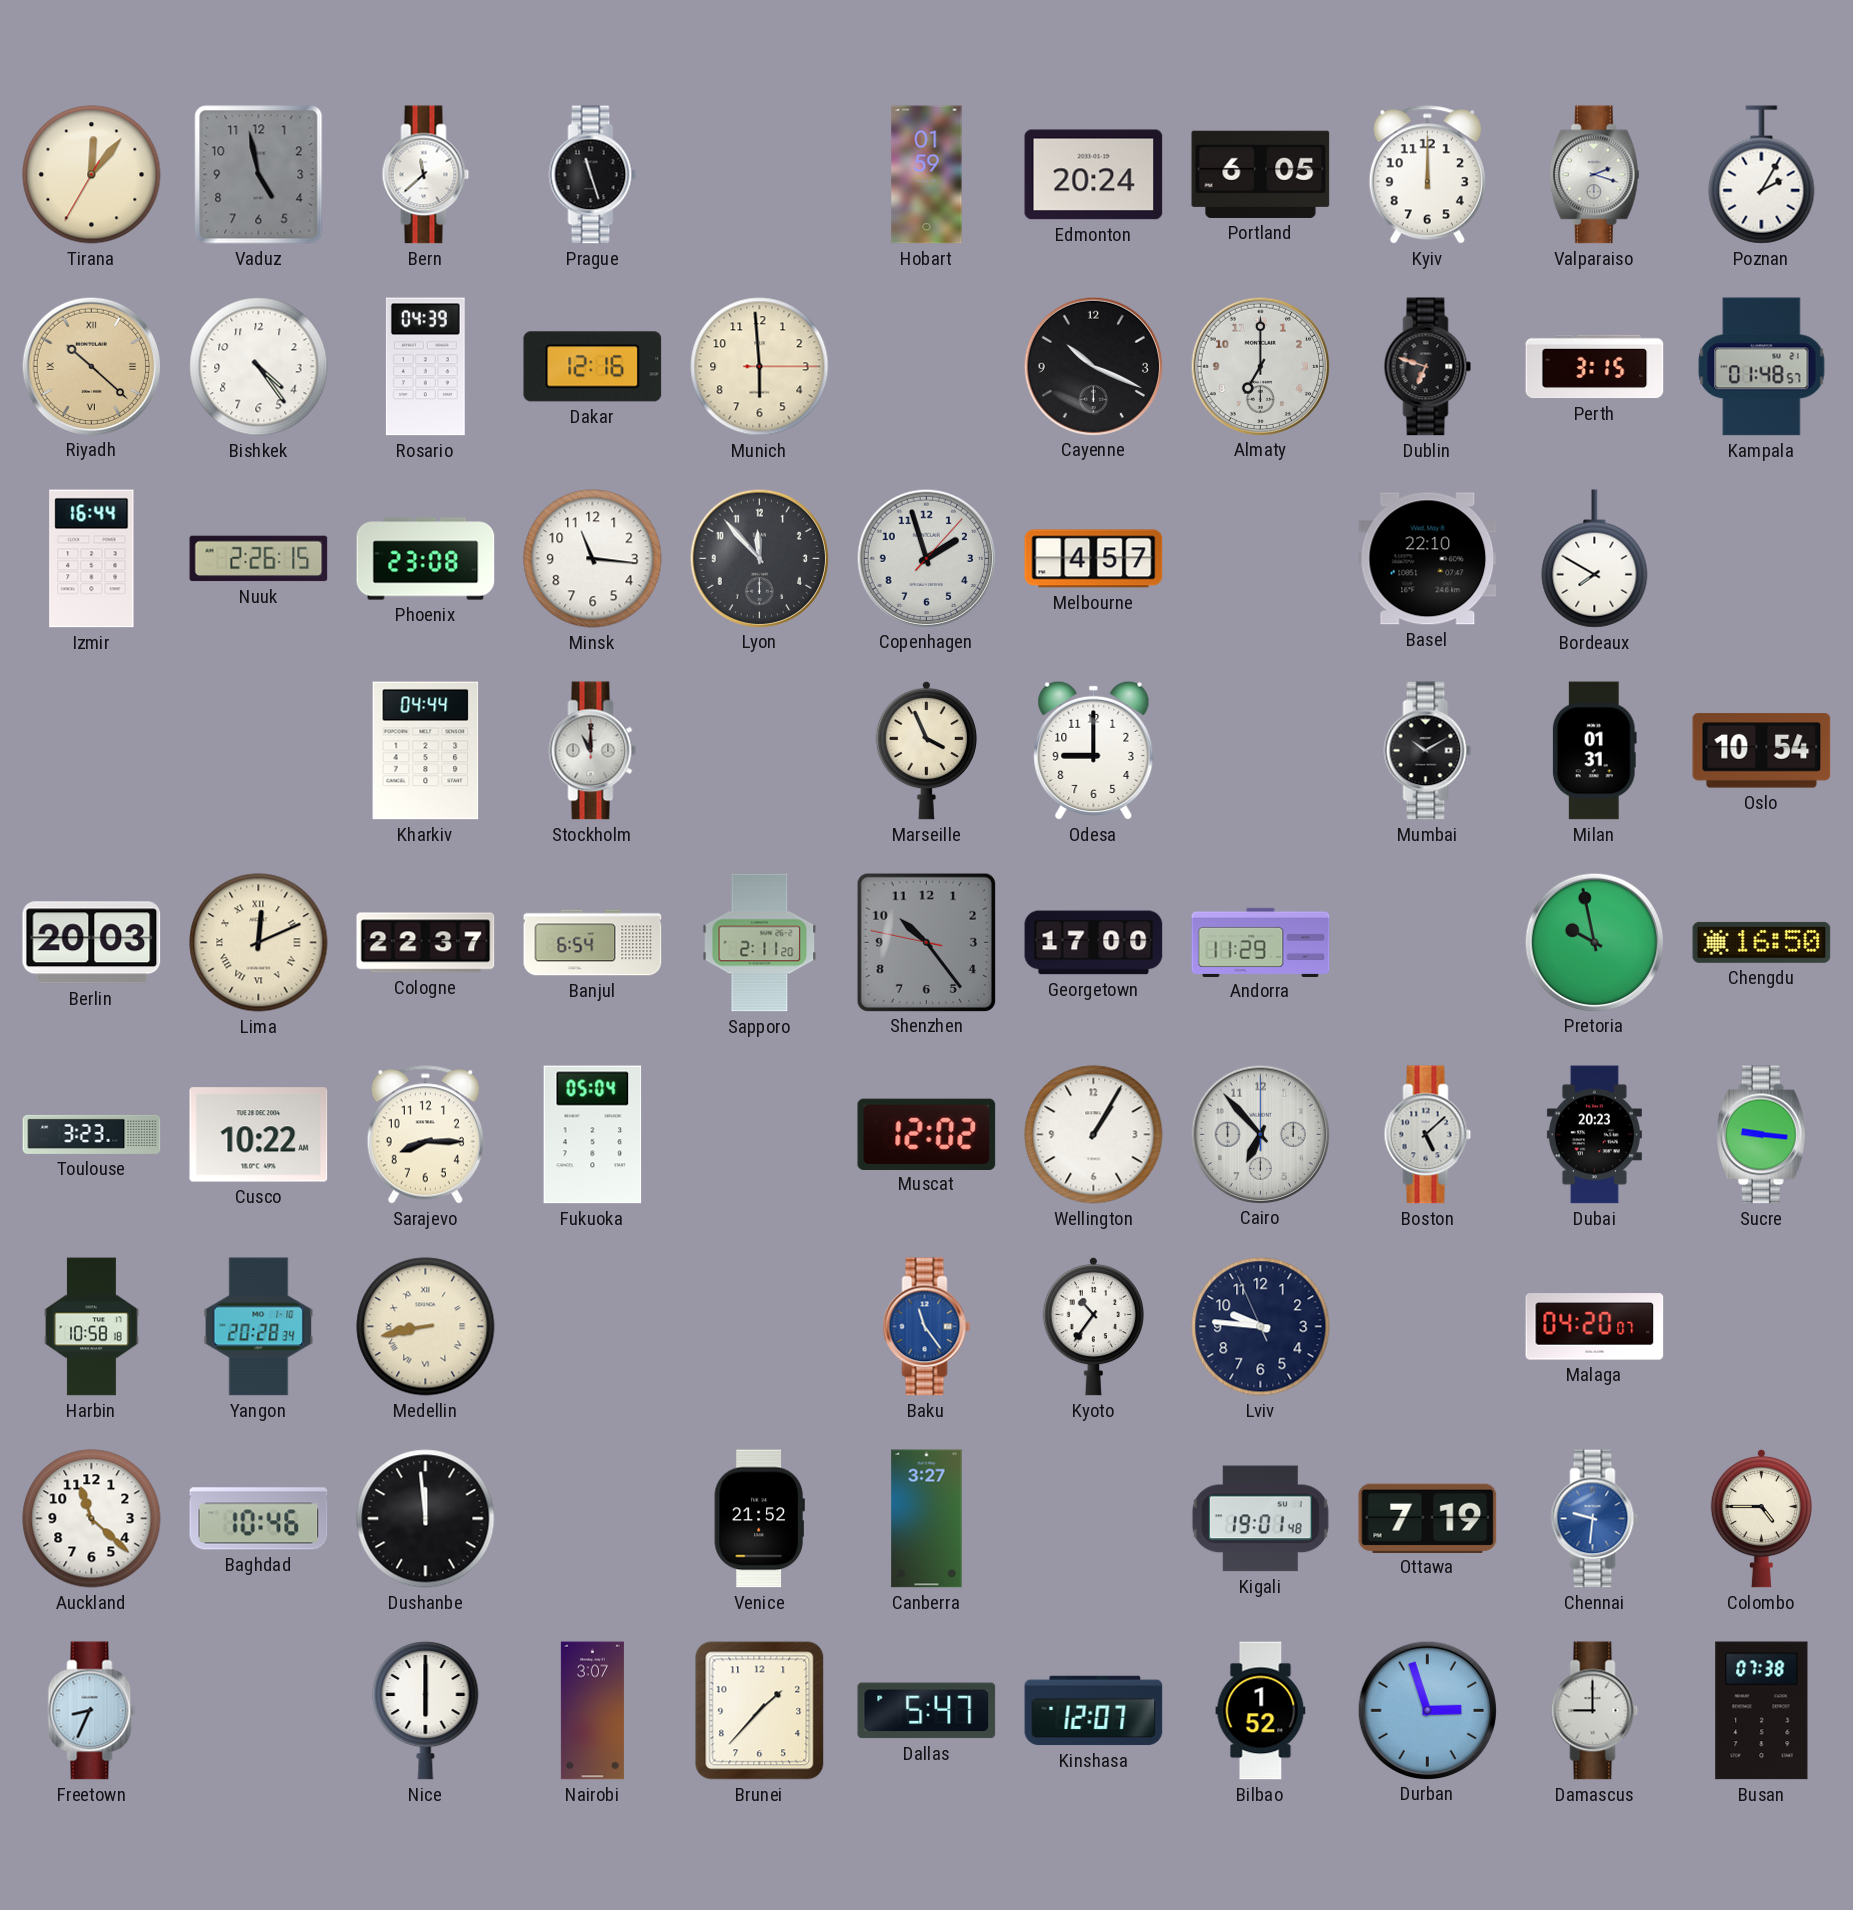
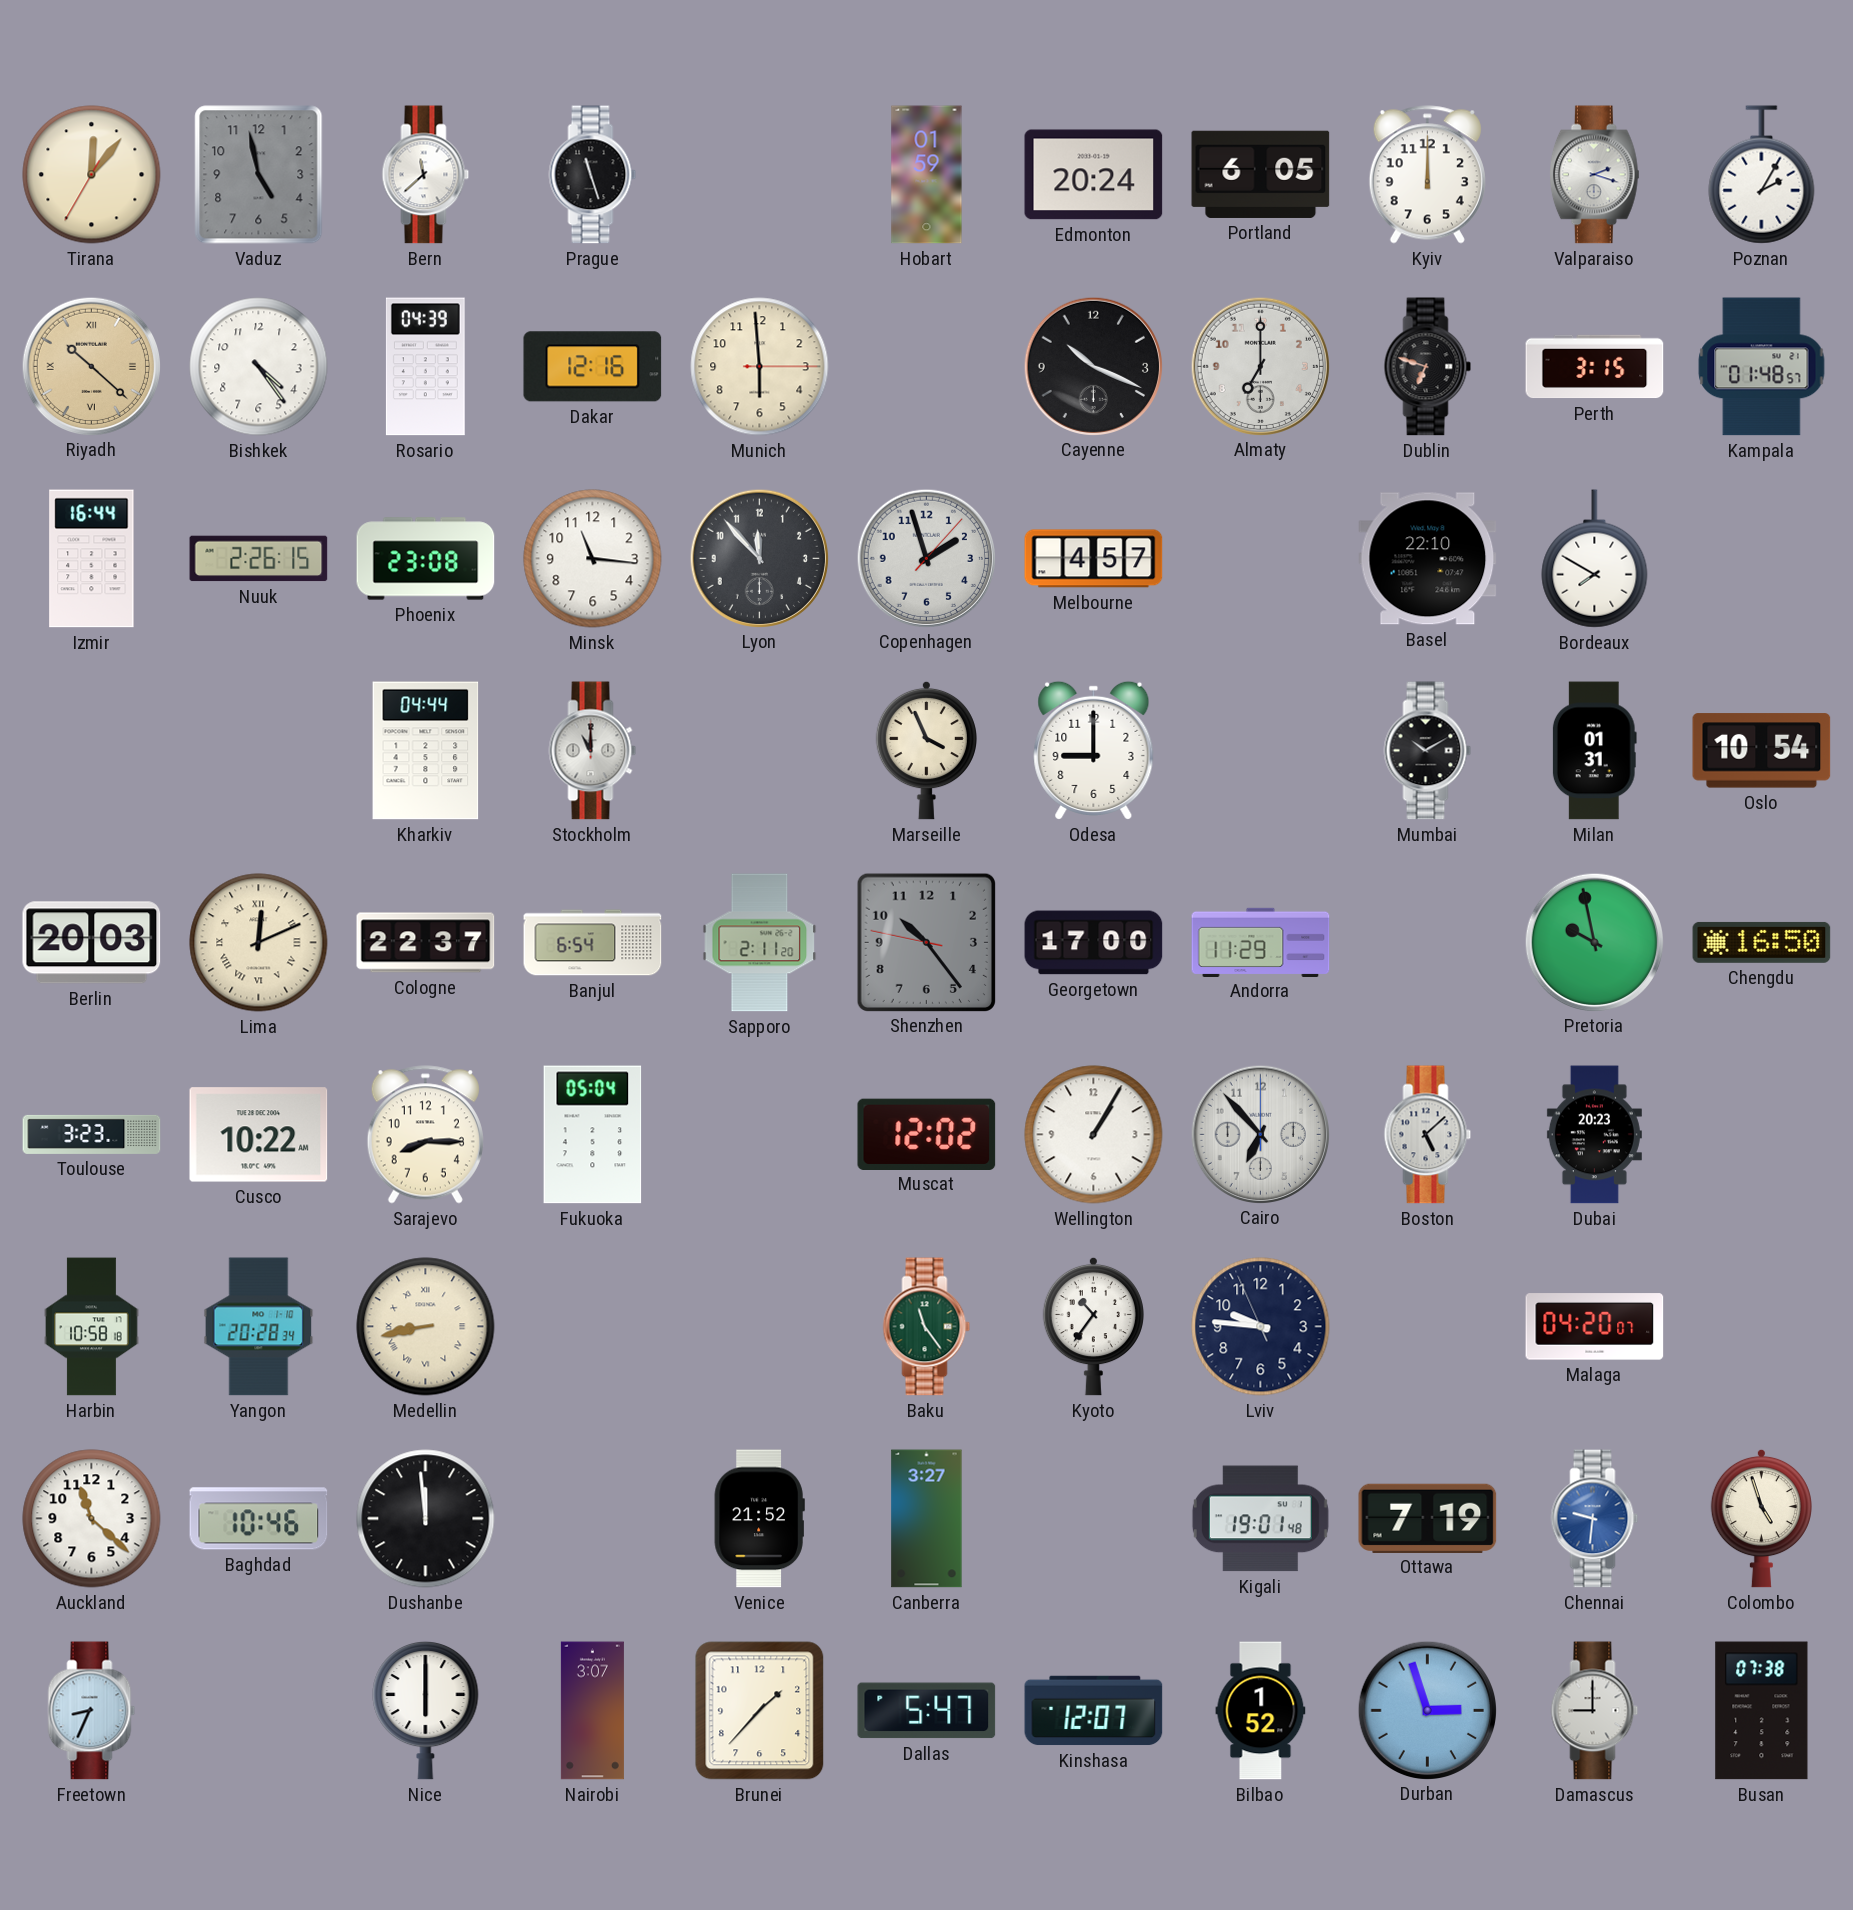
Sucre: 9:16 -> none
Baku dial: blue -> green
Colombo: 4:45 -> 4:57
